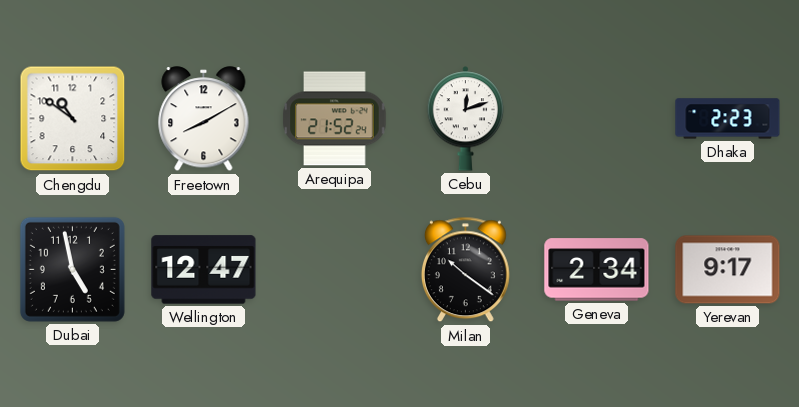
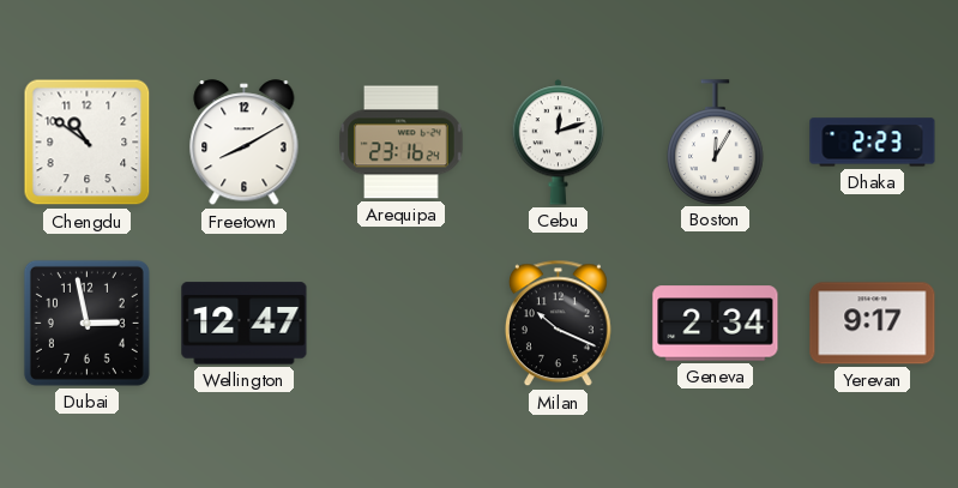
Arequipa: 21:52 -> 23:16
Boston: none -> 12:05
Dubai: 4:58 -> 2:58
Milan: 10:21 -> 10:19
